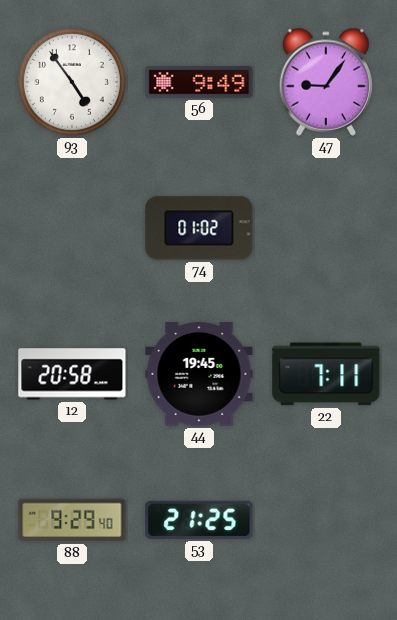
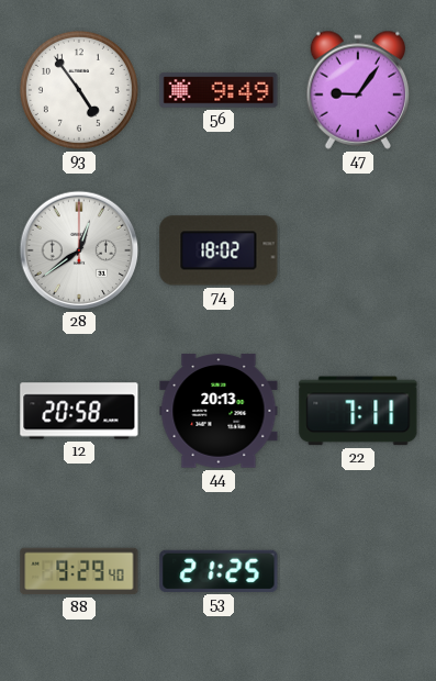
28: none -> 12:39
74: 01:02 -> 18:02
44: 19:45 -> 20:13
